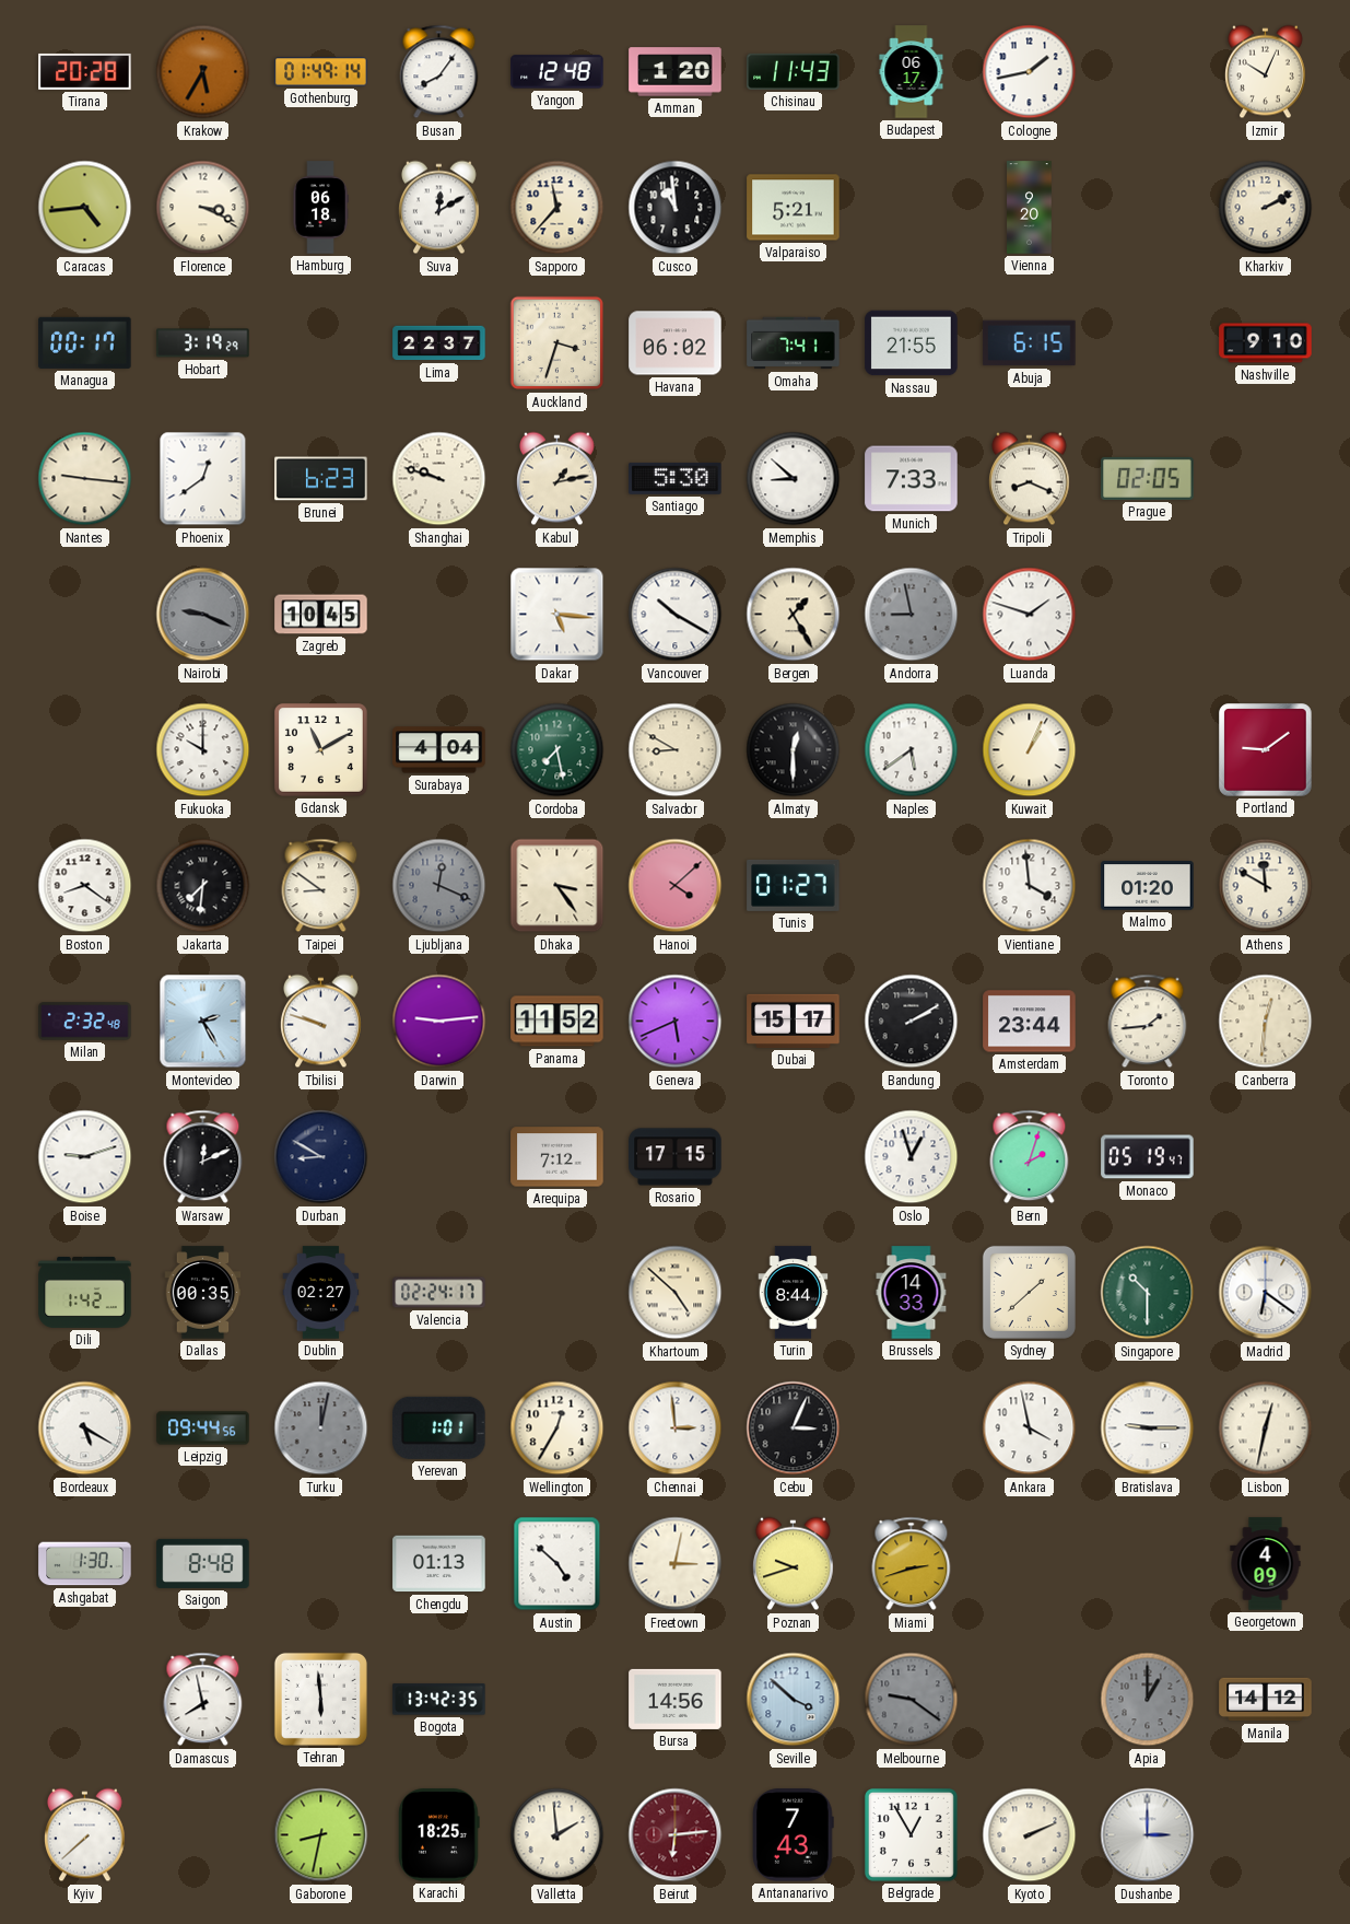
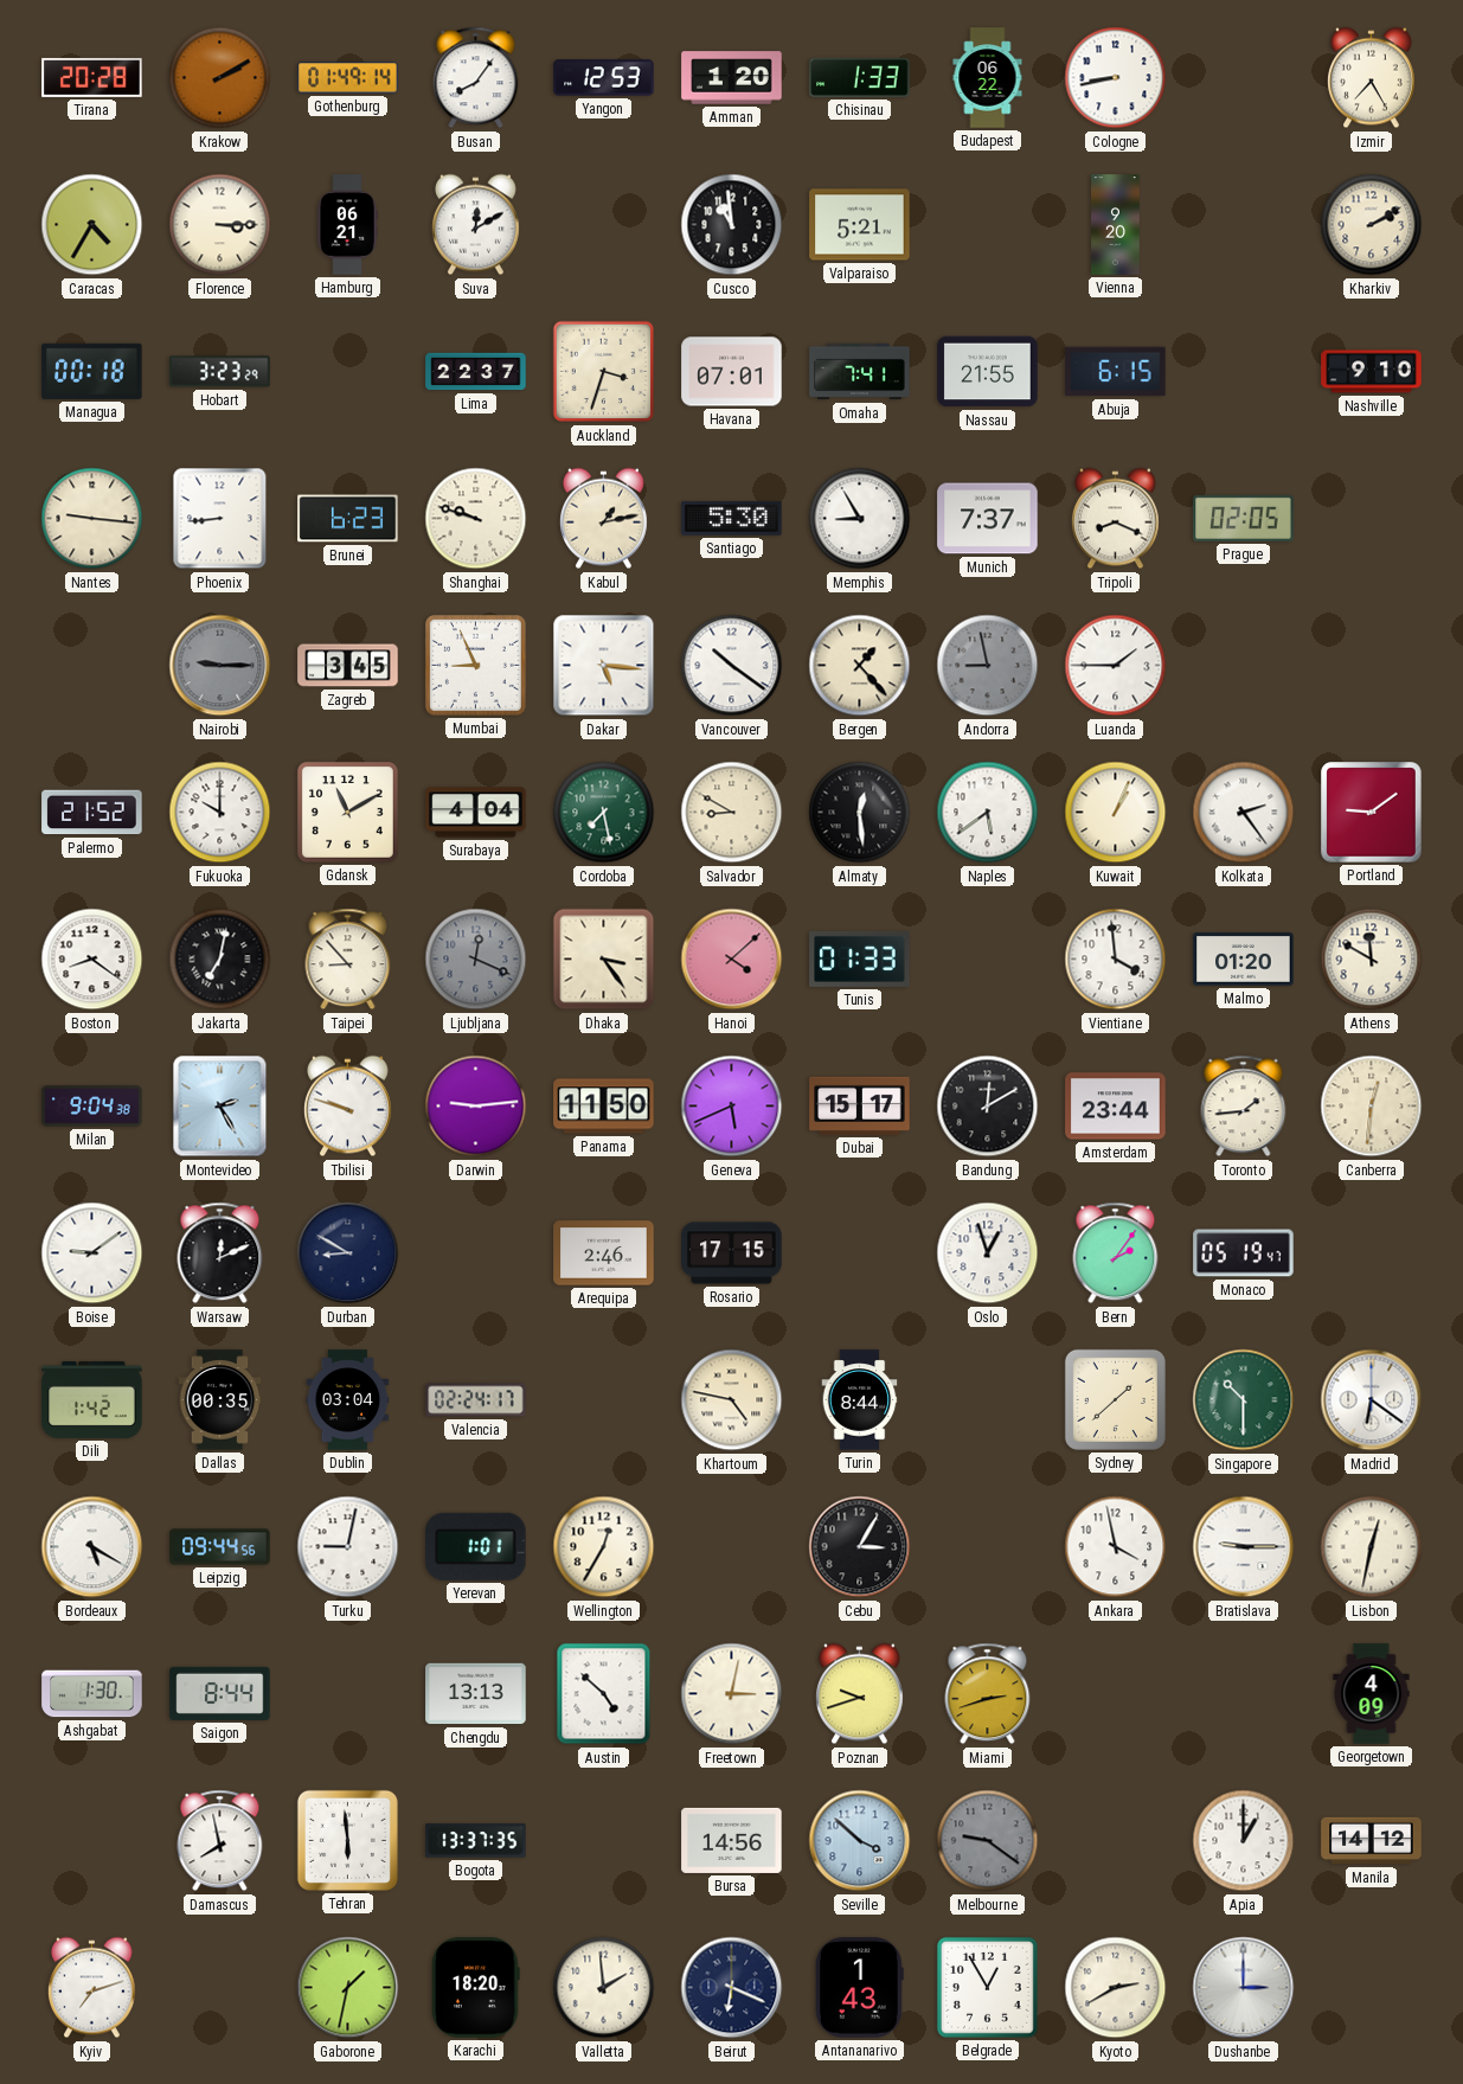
Krakow: 5:35 -> 2:10
Yangon: 12:48 -> 12:53
Chisinau: 11:43 -> 1:33
Budapest: 06:17 -> 06:22
Cologne: 1:43 -> 8:43
Izmir: 10:04 -> 7:25
Caracas: 4:44 -> 4:35
Florence: 3:19 -> 3:15
Hamburg: 06:18 -> 06:21
Sapporo: 11:37 -> none
Managua: 00:17 -> 00:18
Hobart: 3:19 -> 3:23
Havana: 06:02 -> 07:01
Phoenix: 12:39 -> 8:44
Memphis: 8:52 -> 8:55
Munich: 7:33 -> 7:37
Nairobi: 9:19 -> 9:15
Zagreb: 10:45 -> 3:45
Mumbai: none -> 8:56
Vancouver: 10:20 -> 10:21
Bergen: 1:25 -> 1:23
Luanda: 1:48 -> 1:45
Palermo: none -> 21:52
Almaty: 12:30 -> 12:29
Kolkata: none -> 2:24
Jakarta: 7:31 -> 7:02
Taipei: 8:51 -> 8:53
Tunis: 01:27 -> 01:33
Milan: 2:32 -> 9:04
Panama: 11:52 -> 11:50
Bandung: 2:10 -> 12:10
Boise: 9:12 -> 9:09
Arequipa: 7:12 -> 2:46
Bern: 2:03 -> 2:06
Dublin: 02:27 -> 03:04
Khartoum: 4:52 -> 4:47
Brussels: 14:33 -> none
Turku: 12:02 -> 9:02
Turku dial: grey -> white
Chennai: 2:59 -> none
Cebu: 3:04 -> 3:05
Saigon: 8:48 -> 8:44
Chengdu: 01:13 -> 13:13
Bogota: 13:42 -> 13:37
Apia dial: grey -> white
Kyiv: 7:38 -> 7:12
Gaborone: 8:32 -> 1:32
Karachi: 18:25 -> 18:20
Beirut: 6:14 -> 6:19
Beirut dial: burgundy -> navy
Antananarivo: 7:43 -> 1:43
Kyoto: 2:11 -> 2:40
